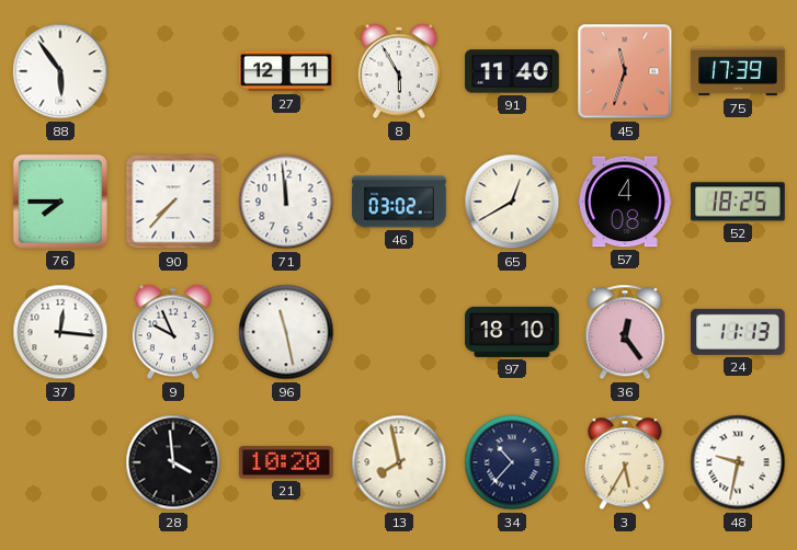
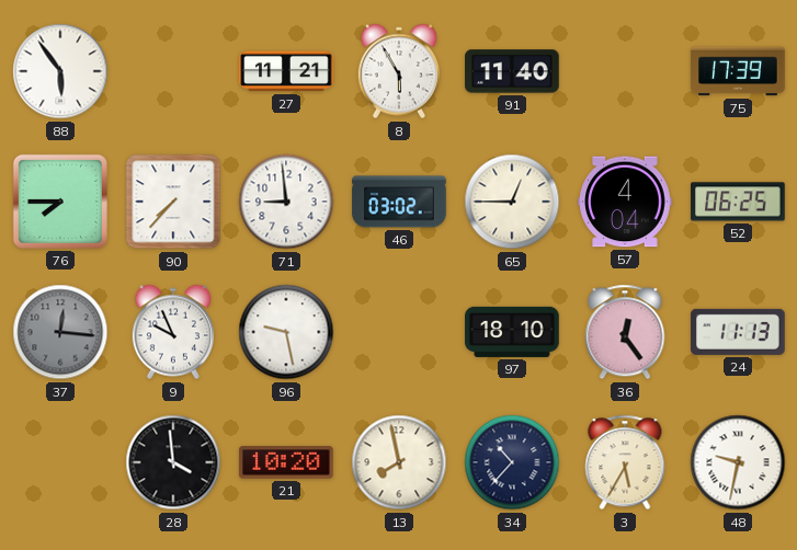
27: 12:11 -> 11:21
45: 11:33 -> none
71: 11:59 -> 8:59
65: 12:40 -> 12:45
57: 4:08 -> 4:04
52: 18:25 -> 06:25
37 dial: white -> grey
96: 11:28 -> 9:28
